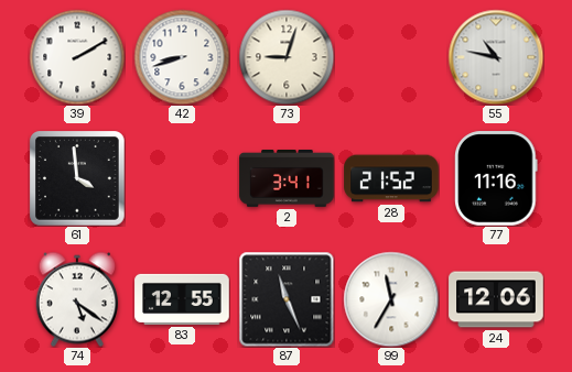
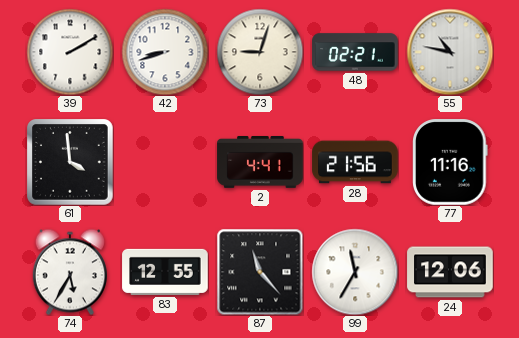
48: none -> 02:21
2: 3:41 -> 4:41
28: 21:52 -> 21:56
74: 5:21 -> 5:35
87: 11:26 -> 11:23
